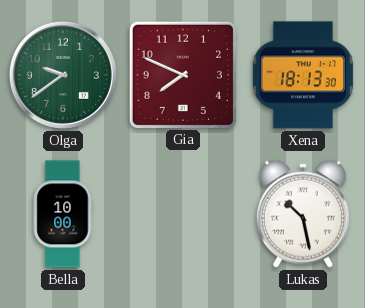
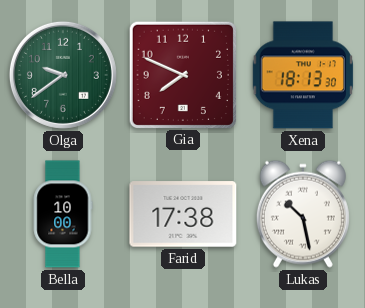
Farid: none -> 17:38
